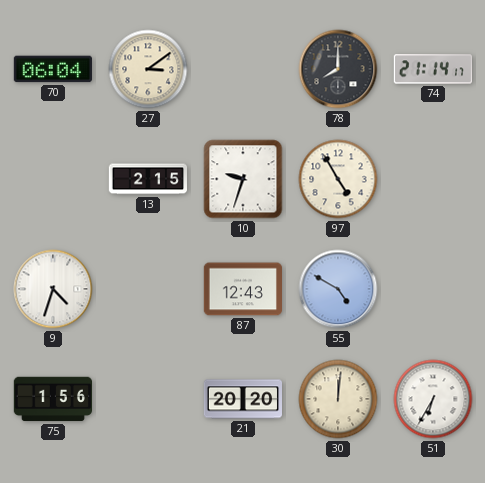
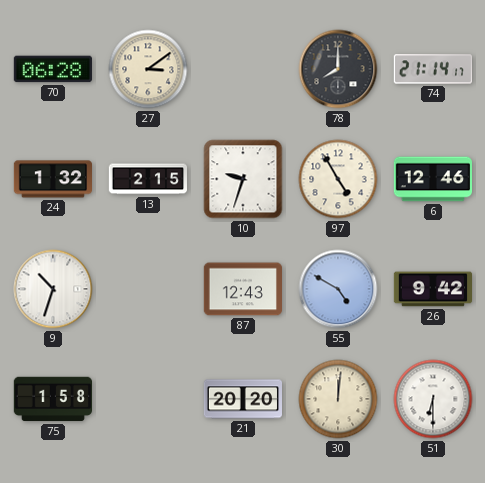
70: 06:04 -> 06:28
24: none -> 1:32
6: none -> 12:46
9: 4:33 -> 10:33
26: none -> 9:42
75: 1:56 -> 1:58
51: 6:35 -> 6:30
